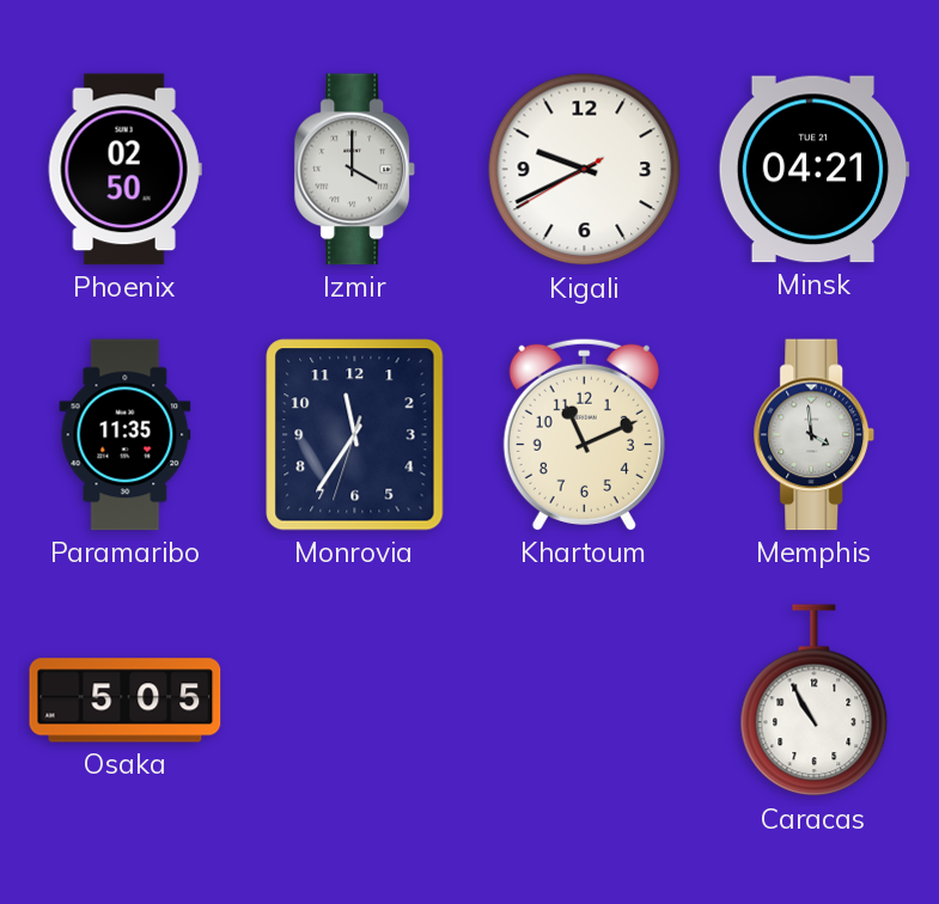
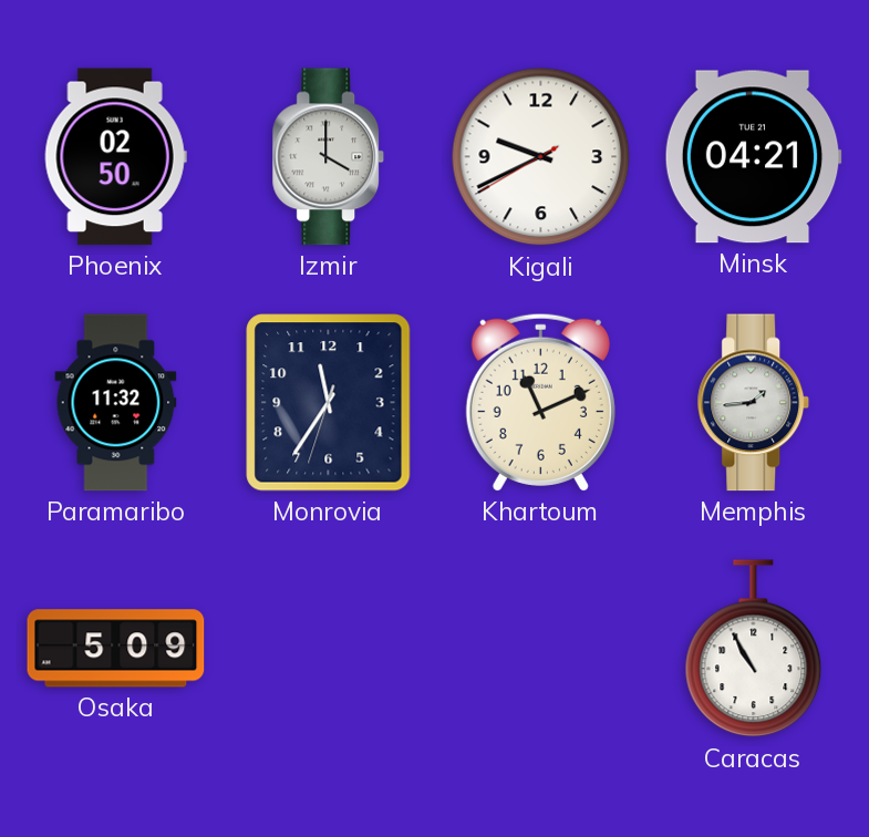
Paramaribo: 11:35 -> 11:32
Memphis: 3:59 -> 1:44
Osaka: 5:05 -> 5:09
